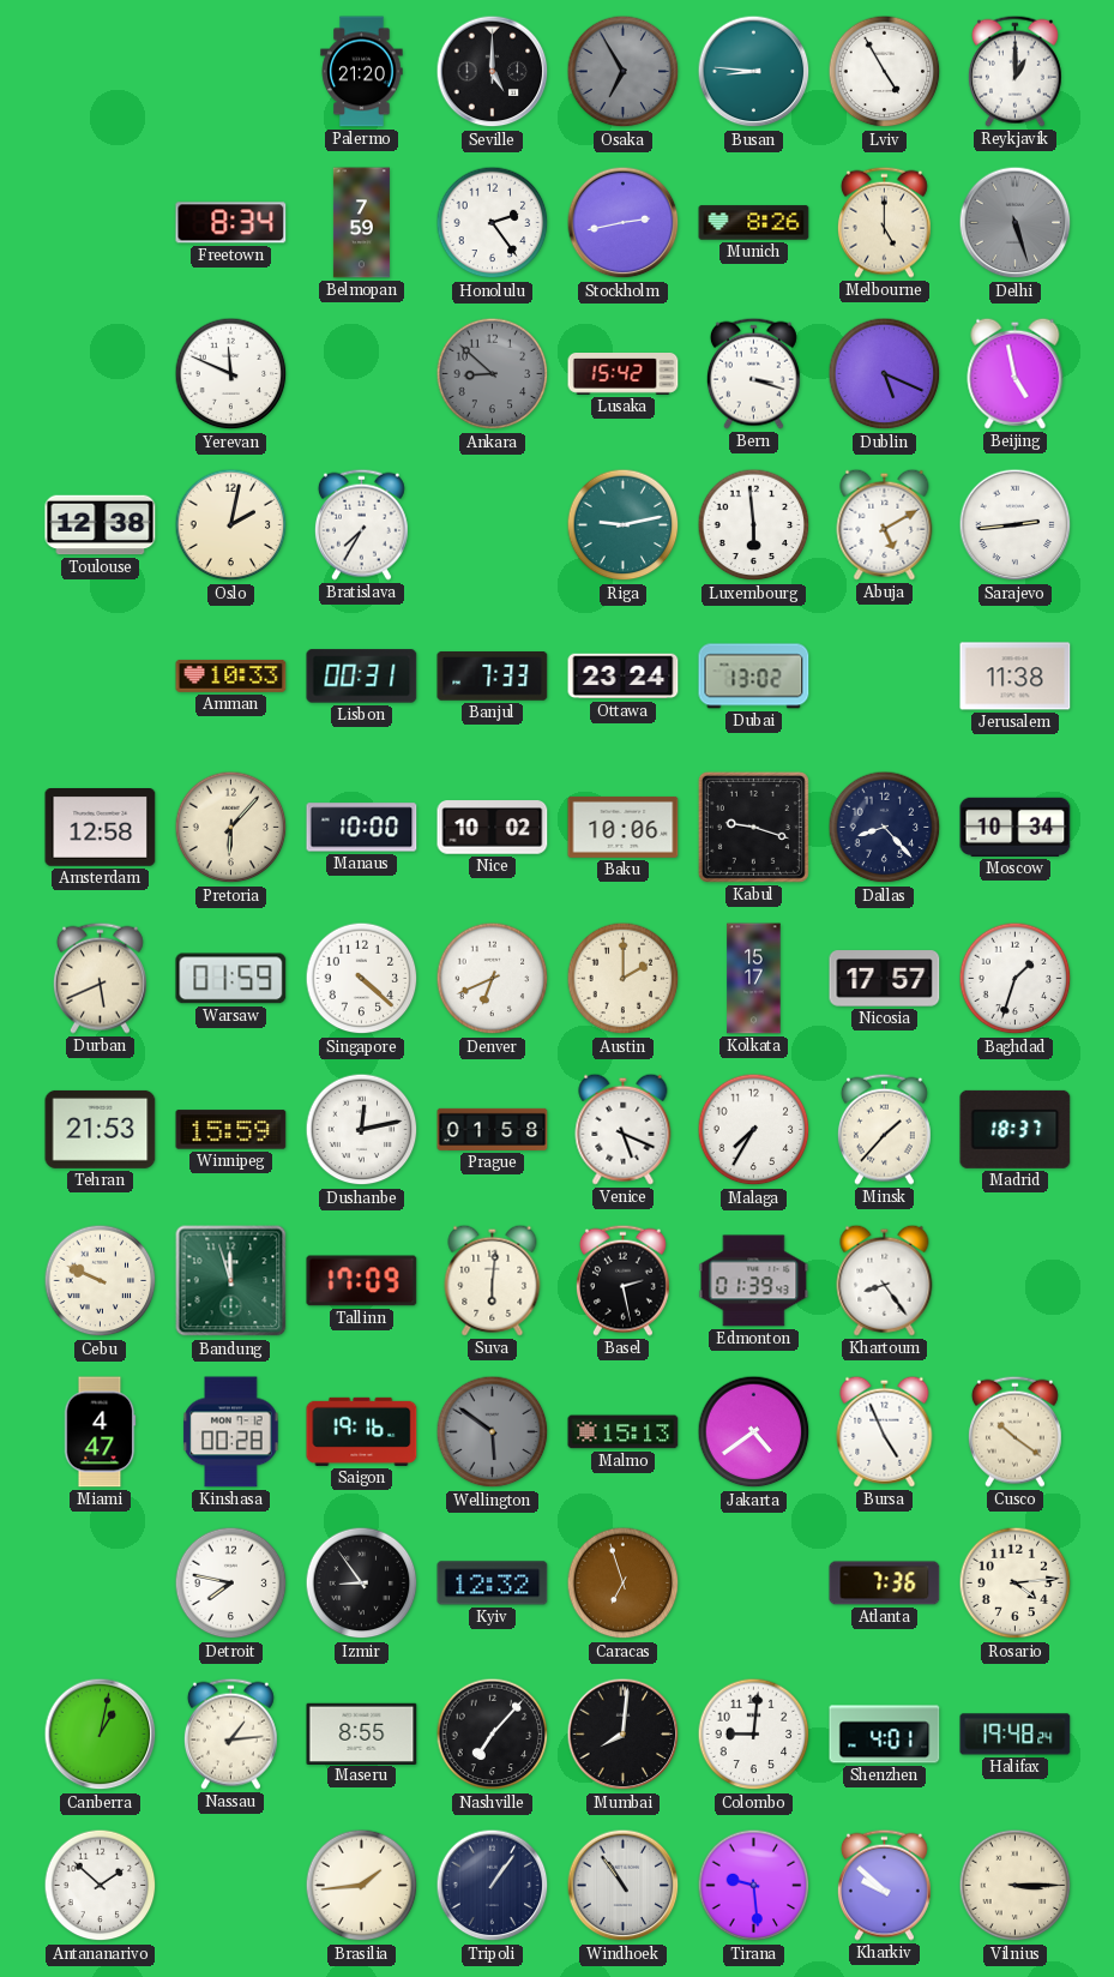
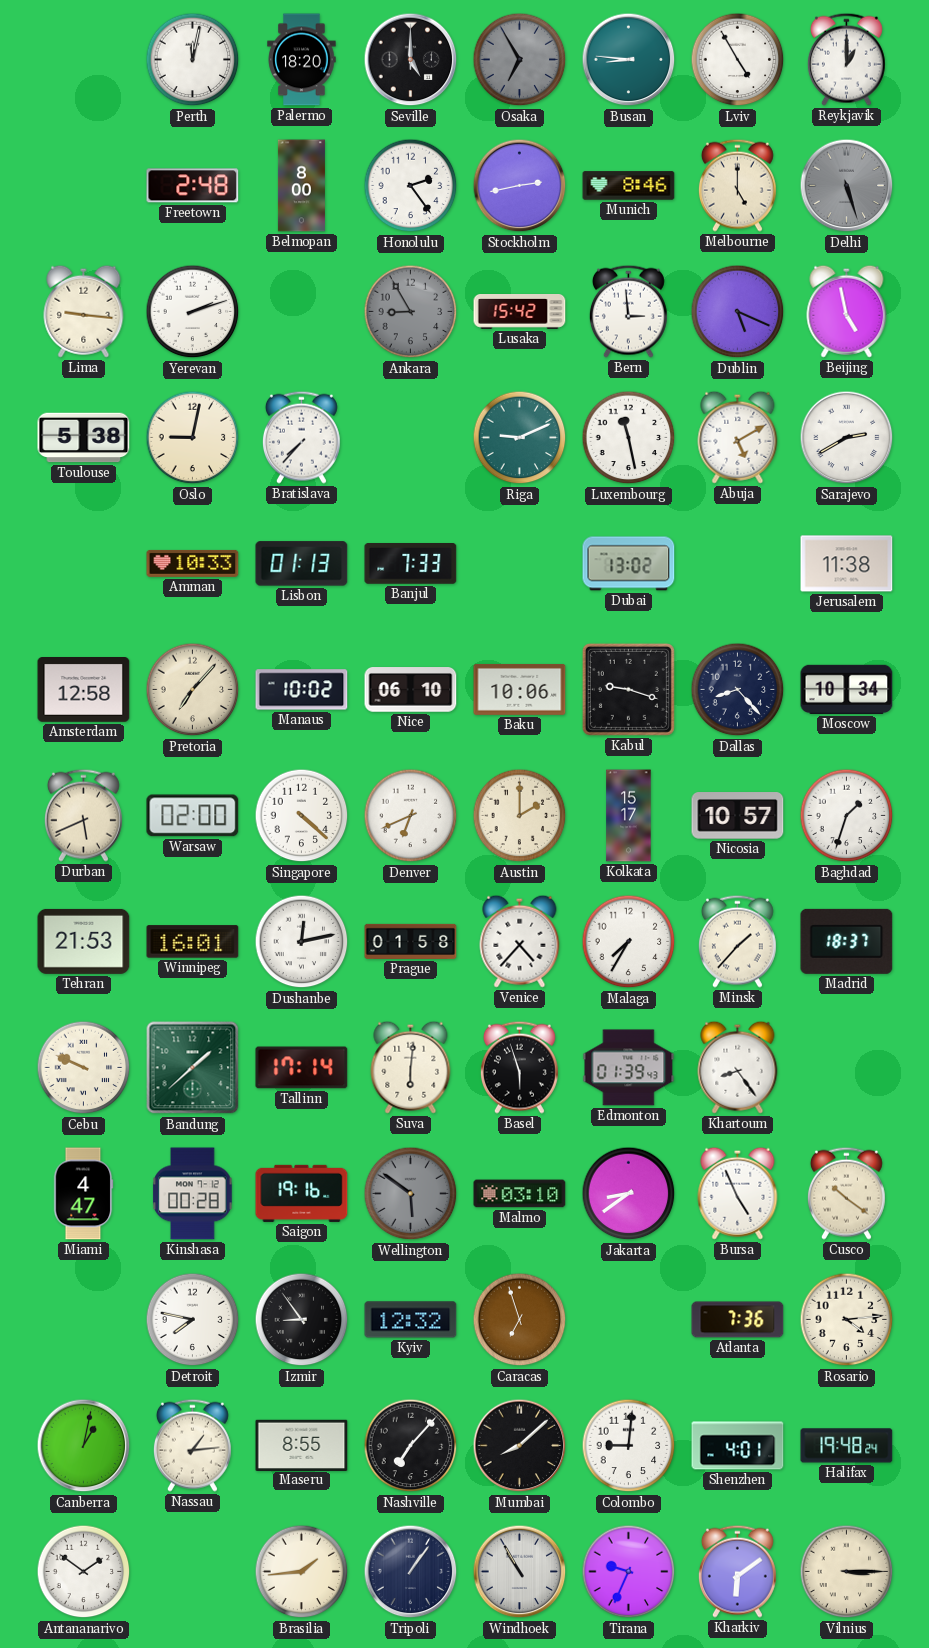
Perth: none -> 12:02
Palermo: 21:20 -> 18:20
Freetown: 8:34 -> 2:48
Belmopan: 7:59 -> 8:00
Munich: 8:26 -> 8:46
Lima: none -> 9:16
Yerevan: 11:49 -> 2:12
Ankara: 8:52 -> 8:55
Bern: 3:18 -> 2:59
Toulouse: 12:38 -> 5:38
Oslo: 2:02 -> 9:02
Bratislava: 7:35 -> 7:37
Riga: 9:13 -> 9:11
Luxembourg: 5:59 -> 11:28
Sarajevo: 2:44 -> 2:40
Lisbon: 00:31 -> 01:13
Ottawa: 23:24 -> none
Pretoria: 6:07 -> 7:07
Manaus: 10:00 -> 10:02
Nice: 10:02 -> 06:10
Warsaw: 01:59 -> 02:00
Nicosia: 17:57 -> 10:57
Winnipeg: 15:59 -> 16:01
Venice: 5:19 -> 4:37
Bandung: 11:57 -> 1:38
Tallinn: 17:09 -> 17:14
Basel: 2:28 -> 5:57
Malmo: 15:13 -> 03:10
Jakarta: 4:39 -> 8:39
Mumbai: 8:01 -> 8:08
Antananarivo: 1:52 -> 1:51
Windhoek: 10:54 -> 10:55
Tirana: 9:29 -> 9:34
Kharkiv: 9:52 -> 6:09
